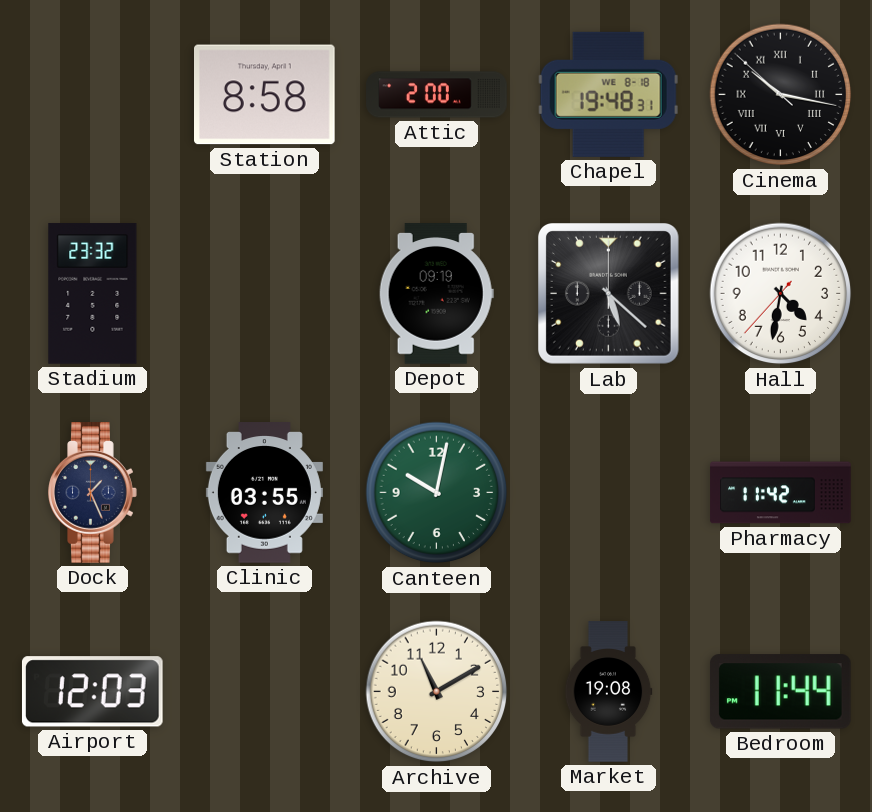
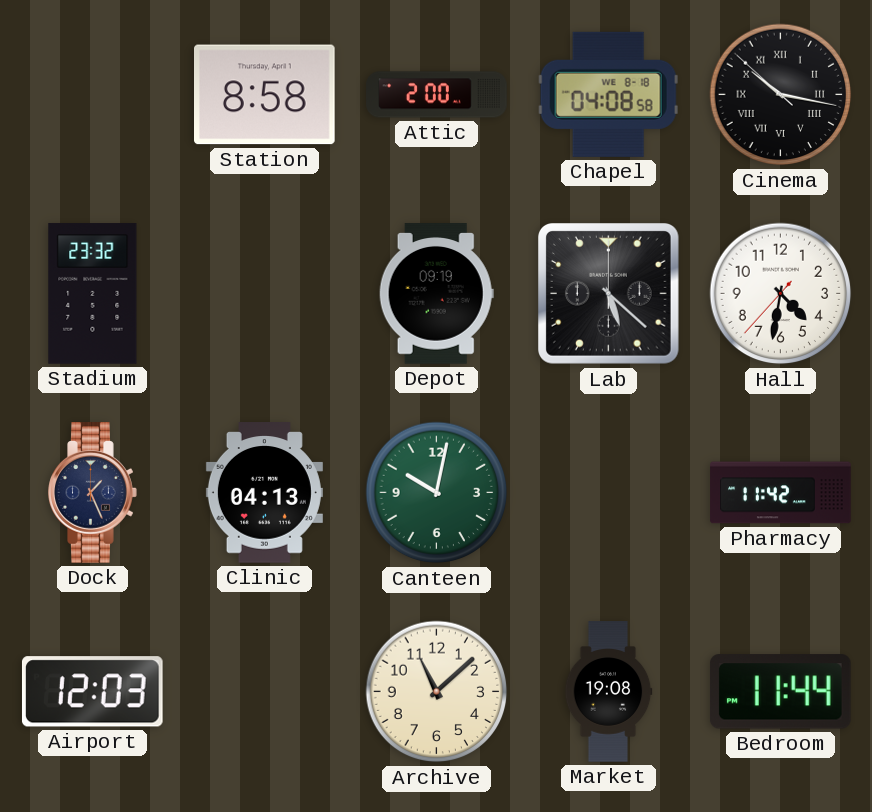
Chapel: 19:48 -> 04:08
Clinic: 03:55 -> 04:13
Archive: 11:10 -> 11:08
